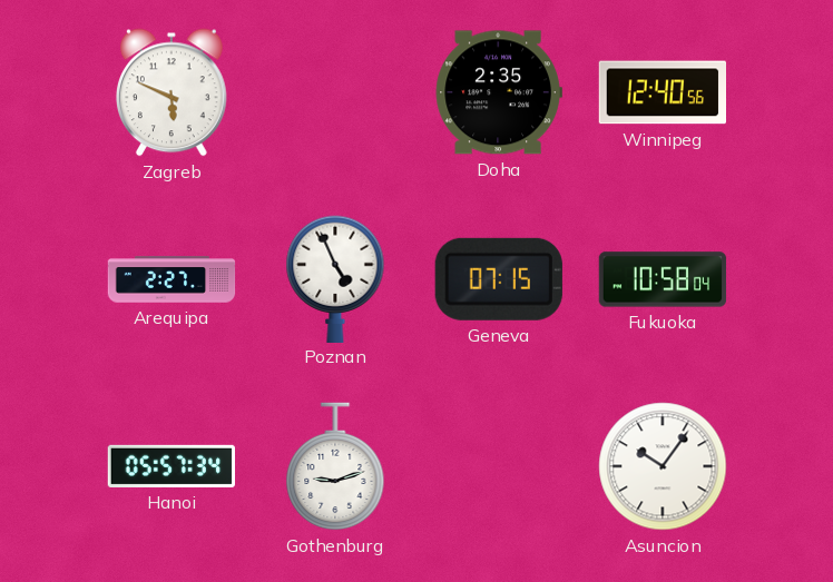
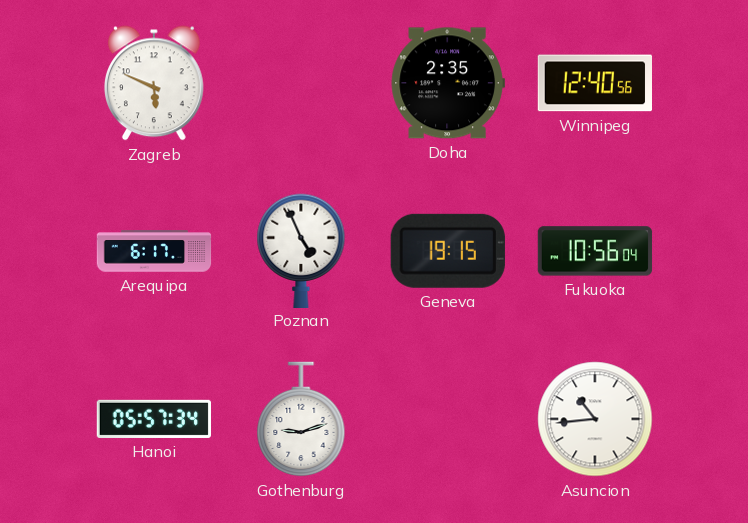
Arequipa: 2:27 -> 6:17
Geneva: 07:15 -> 19:15
Fukuoka: 10:58 -> 10:56
Asuncion: 10:06 -> 10:44
